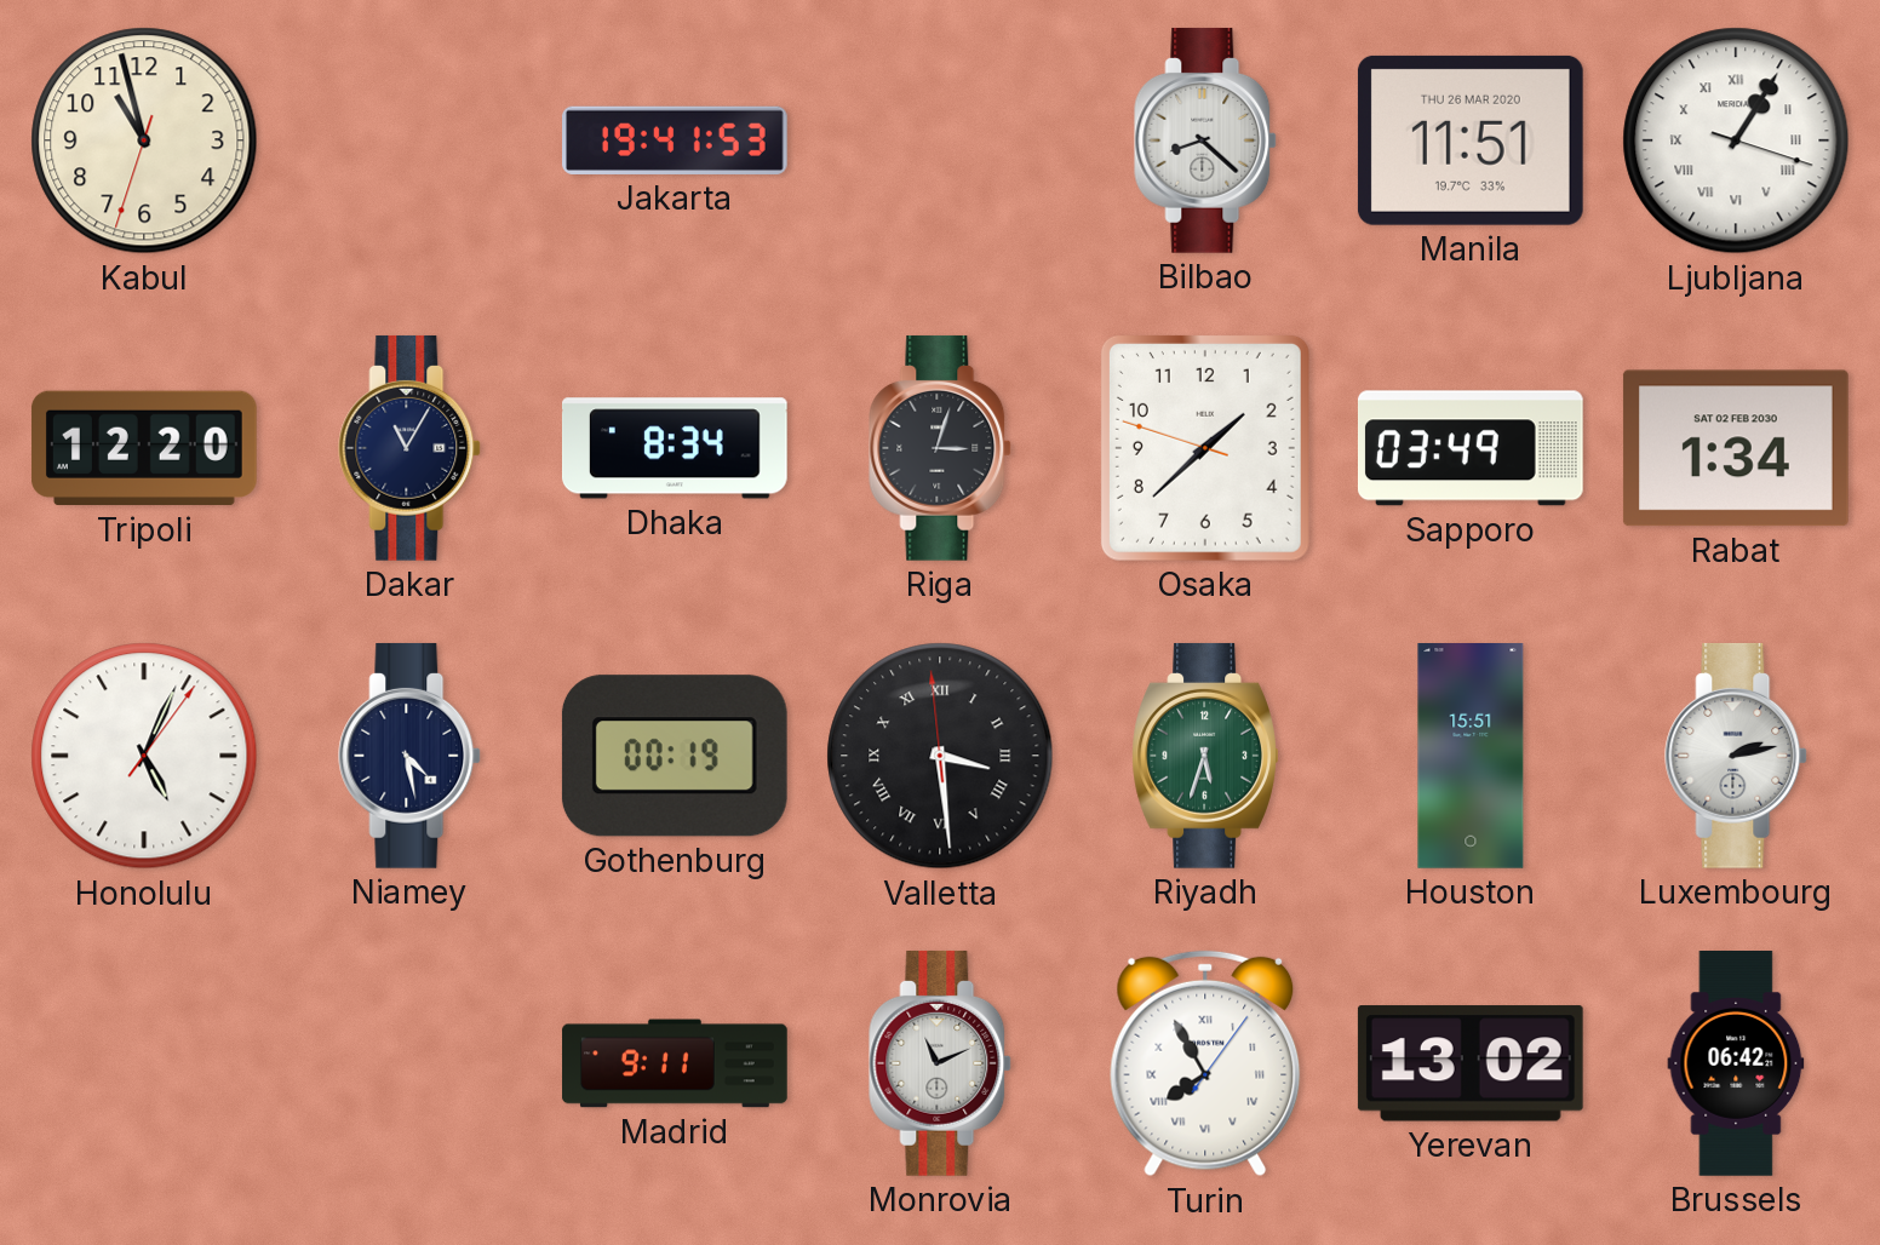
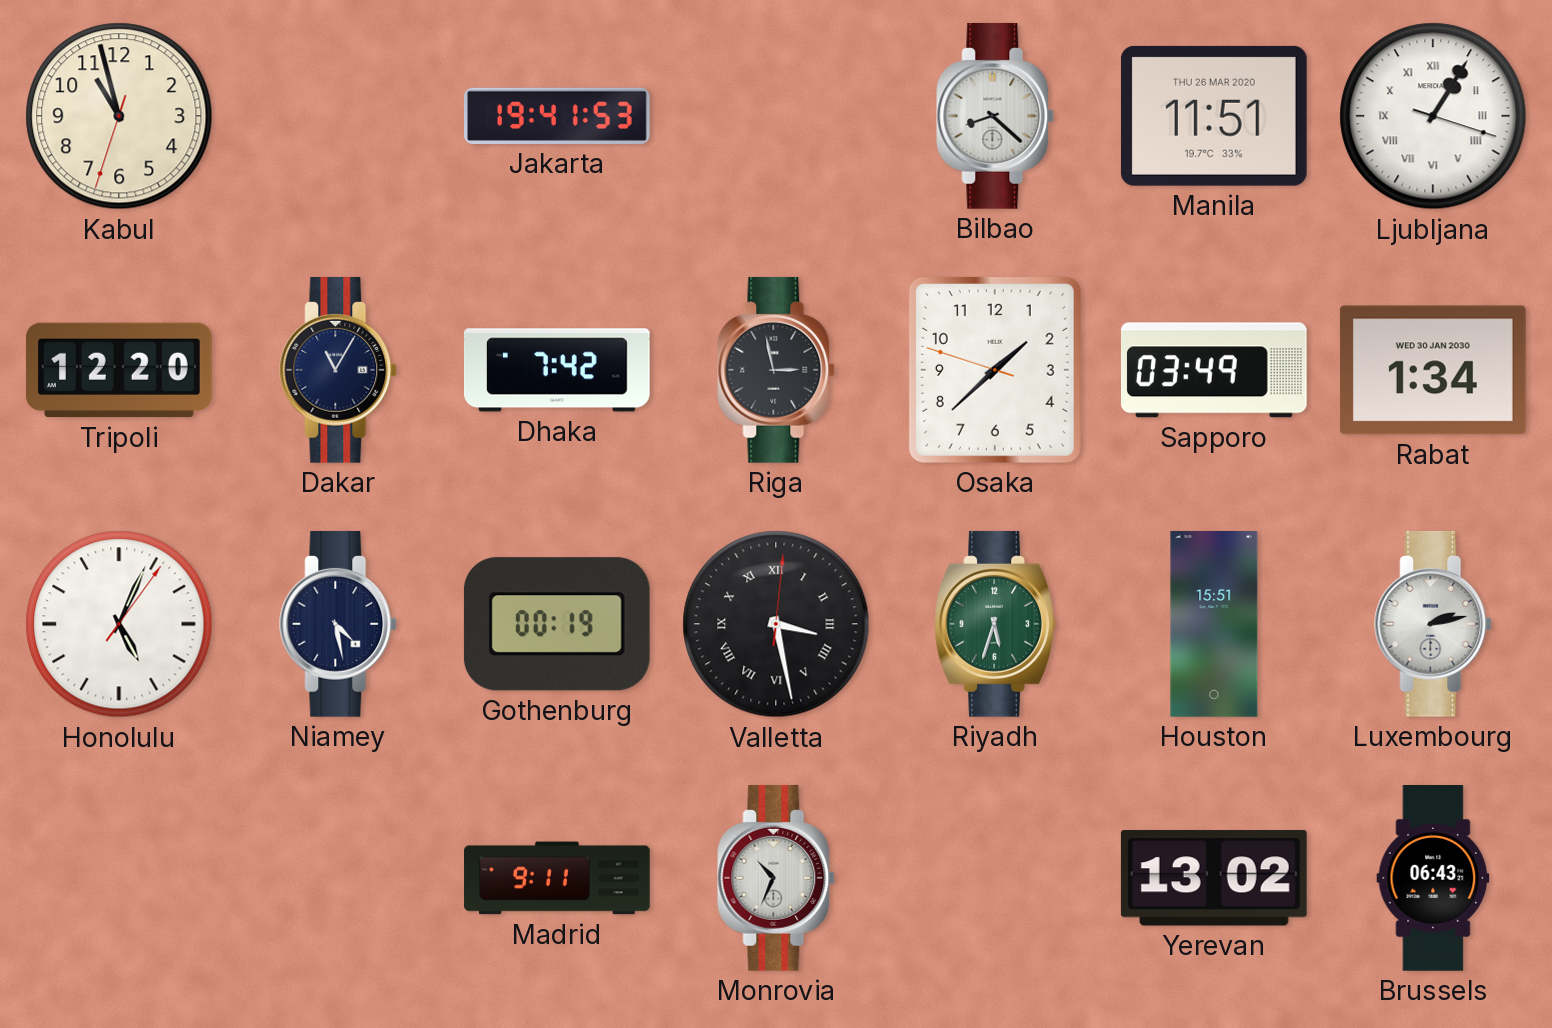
Dhaka: 8:34 -> 7:42
Riga: 3:03 -> 2:58
Rabat date: SAT 02 FEB 2030 -> WED 30 JAN 2030
Valletta: 3:28:59 -> 3:28:01
Monrovia: 11:11 -> 10:34
Turin: 7:55 -> none
Brussels: 06:42 -> 06:43
